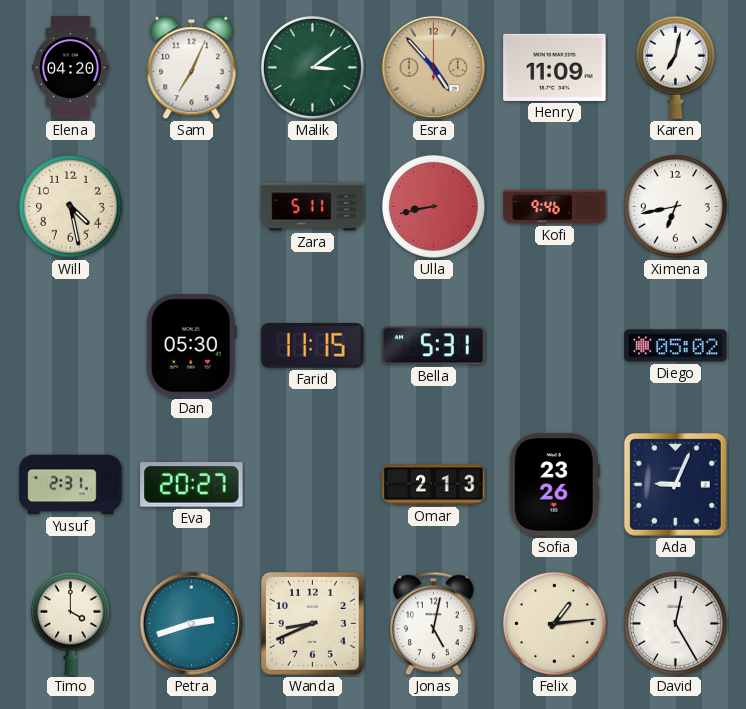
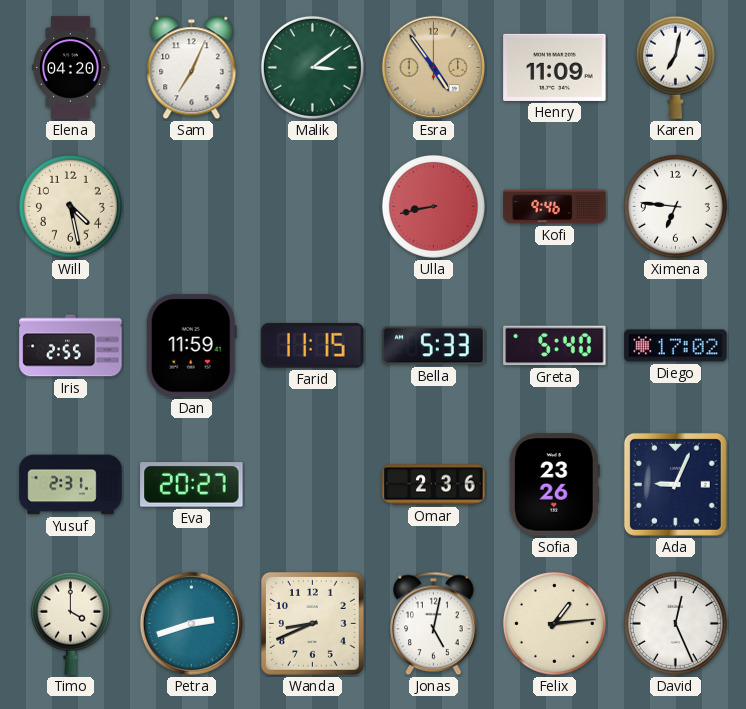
Esra: 4:53 -> 4:54
Zara: 5:11 -> none
Ximena: 6:43 -> 6:46
Iris: none -> 2:55
Dan: 05:30 -> 11:59
Bella: 5:31 -> 5:33
Greta: none -> 5:40
Diego: 05:02 -> 17:02
Omar: 2:13 -> 2:36
David: 12:25 -> 12:26
